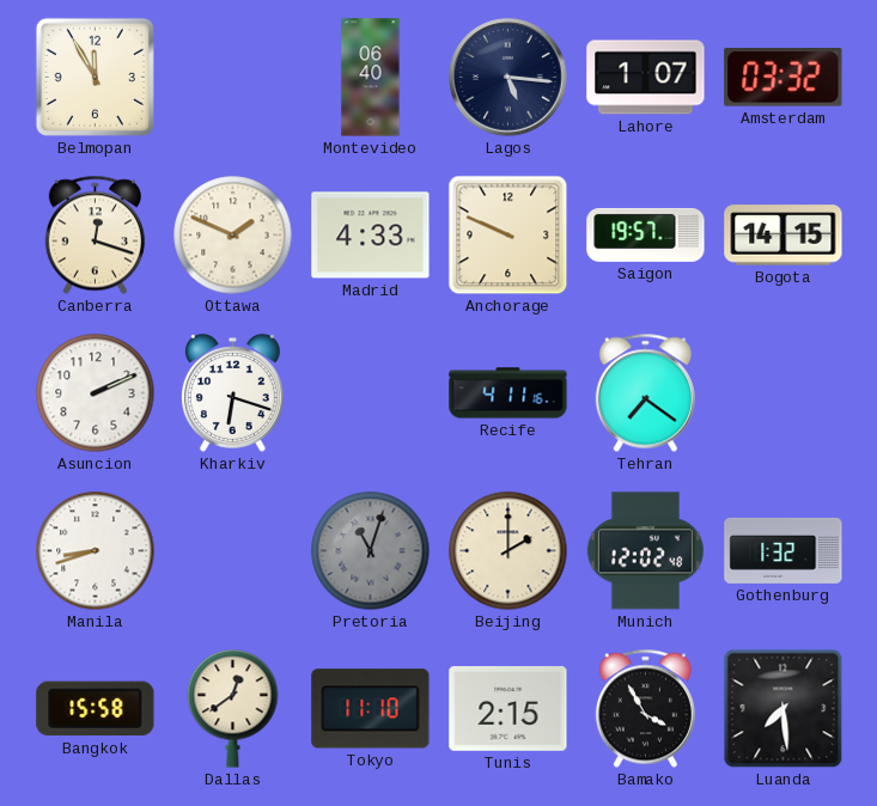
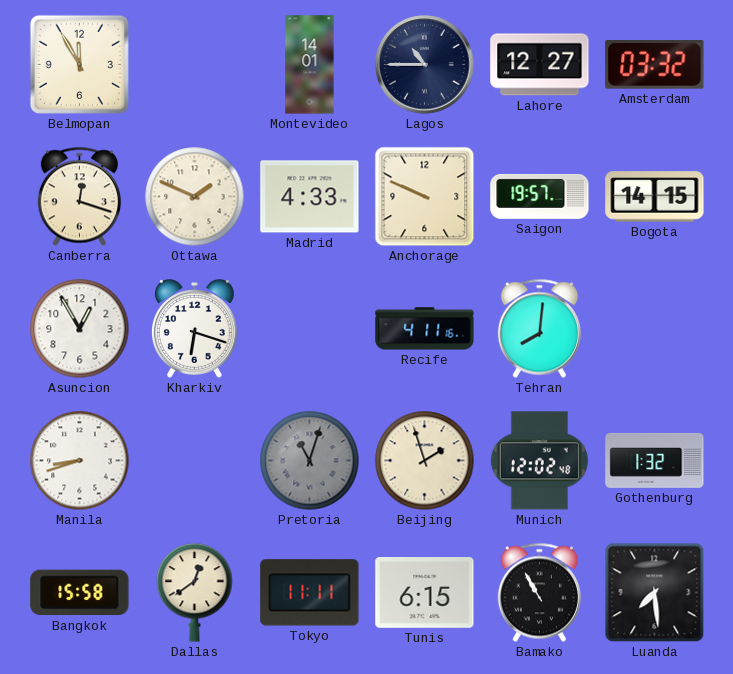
Montevideo: 06:40 -> 14:01
Lagos: 5:16 -> 10:45
Lahore: 1:07 -> 12:27
Asuncion: 2:11 -> 12:55
Tehran: 7:21 -> 8:01
Beijing: 2:00 -> 1:57
Tokyo: 11:10 -> 11:11
Tunis: 2:15 -> 6:15
Bamako: 3:55 -> 10:55
